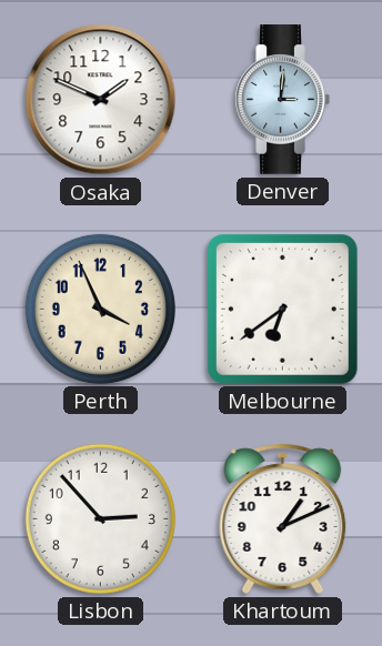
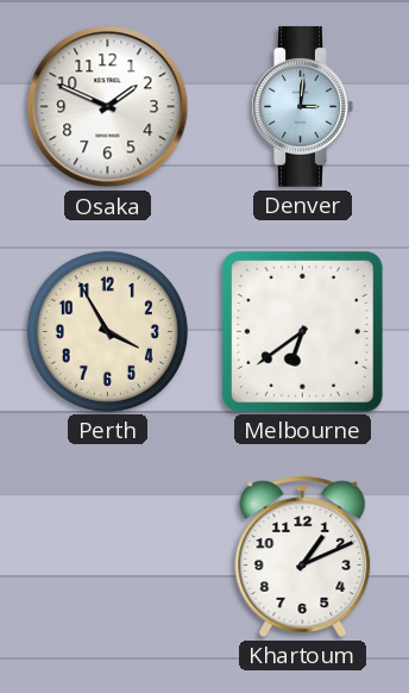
Perth: 3:56 -> 3:55
Lisbon: 2:53 -> none
